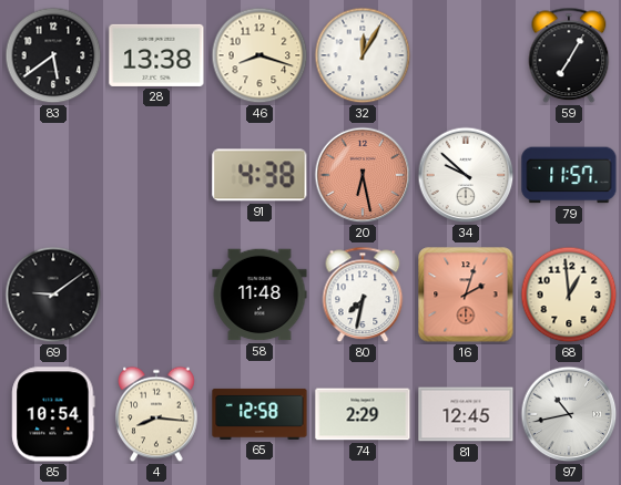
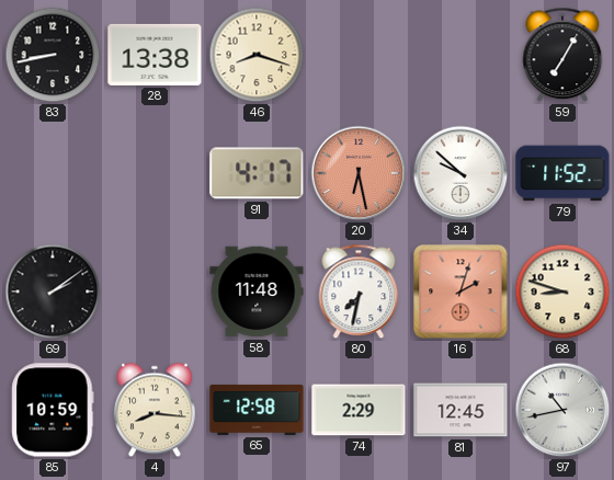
83: 5:39 -> 8:43
32: 12:05 -> none
91: 4:38 -> 4:17
79: 11:57 -> 11:52
69: 9:09 -> 2:09
68: 12:59 -> 8:48
85: 10:54 -> 10:59
